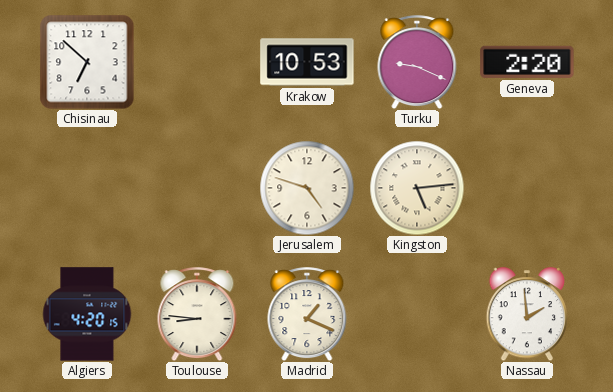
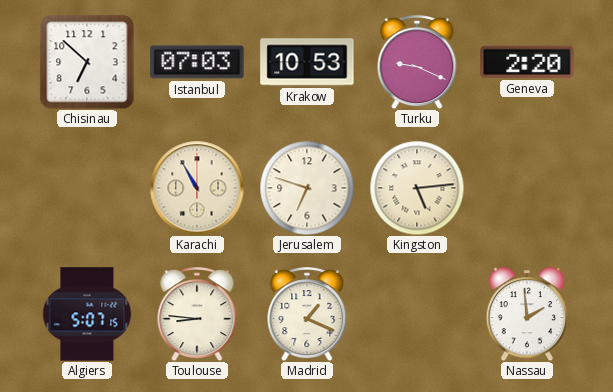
Istanbul: none -> 07:03
Karachi: none -> 10:55
Jerusalem: 4:48 -> 6:48
Algiers: 4:20 -> 5:07
